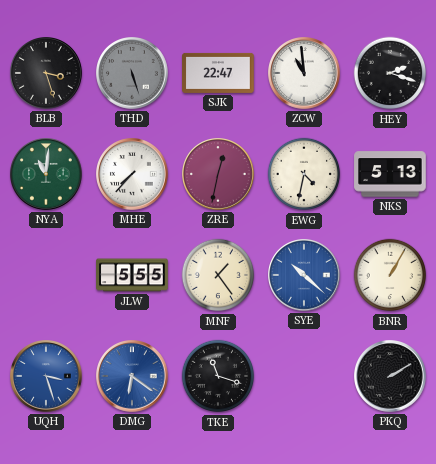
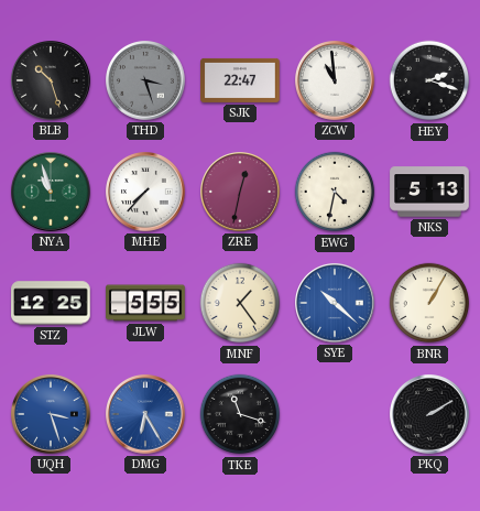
BLB: 3:27 -> 10:27
THD: 5:27 -> 3:27
NYA: 11:01 -> 10:57
STZ: none -> 12:25
DMG: 6:21 -> 6:25
